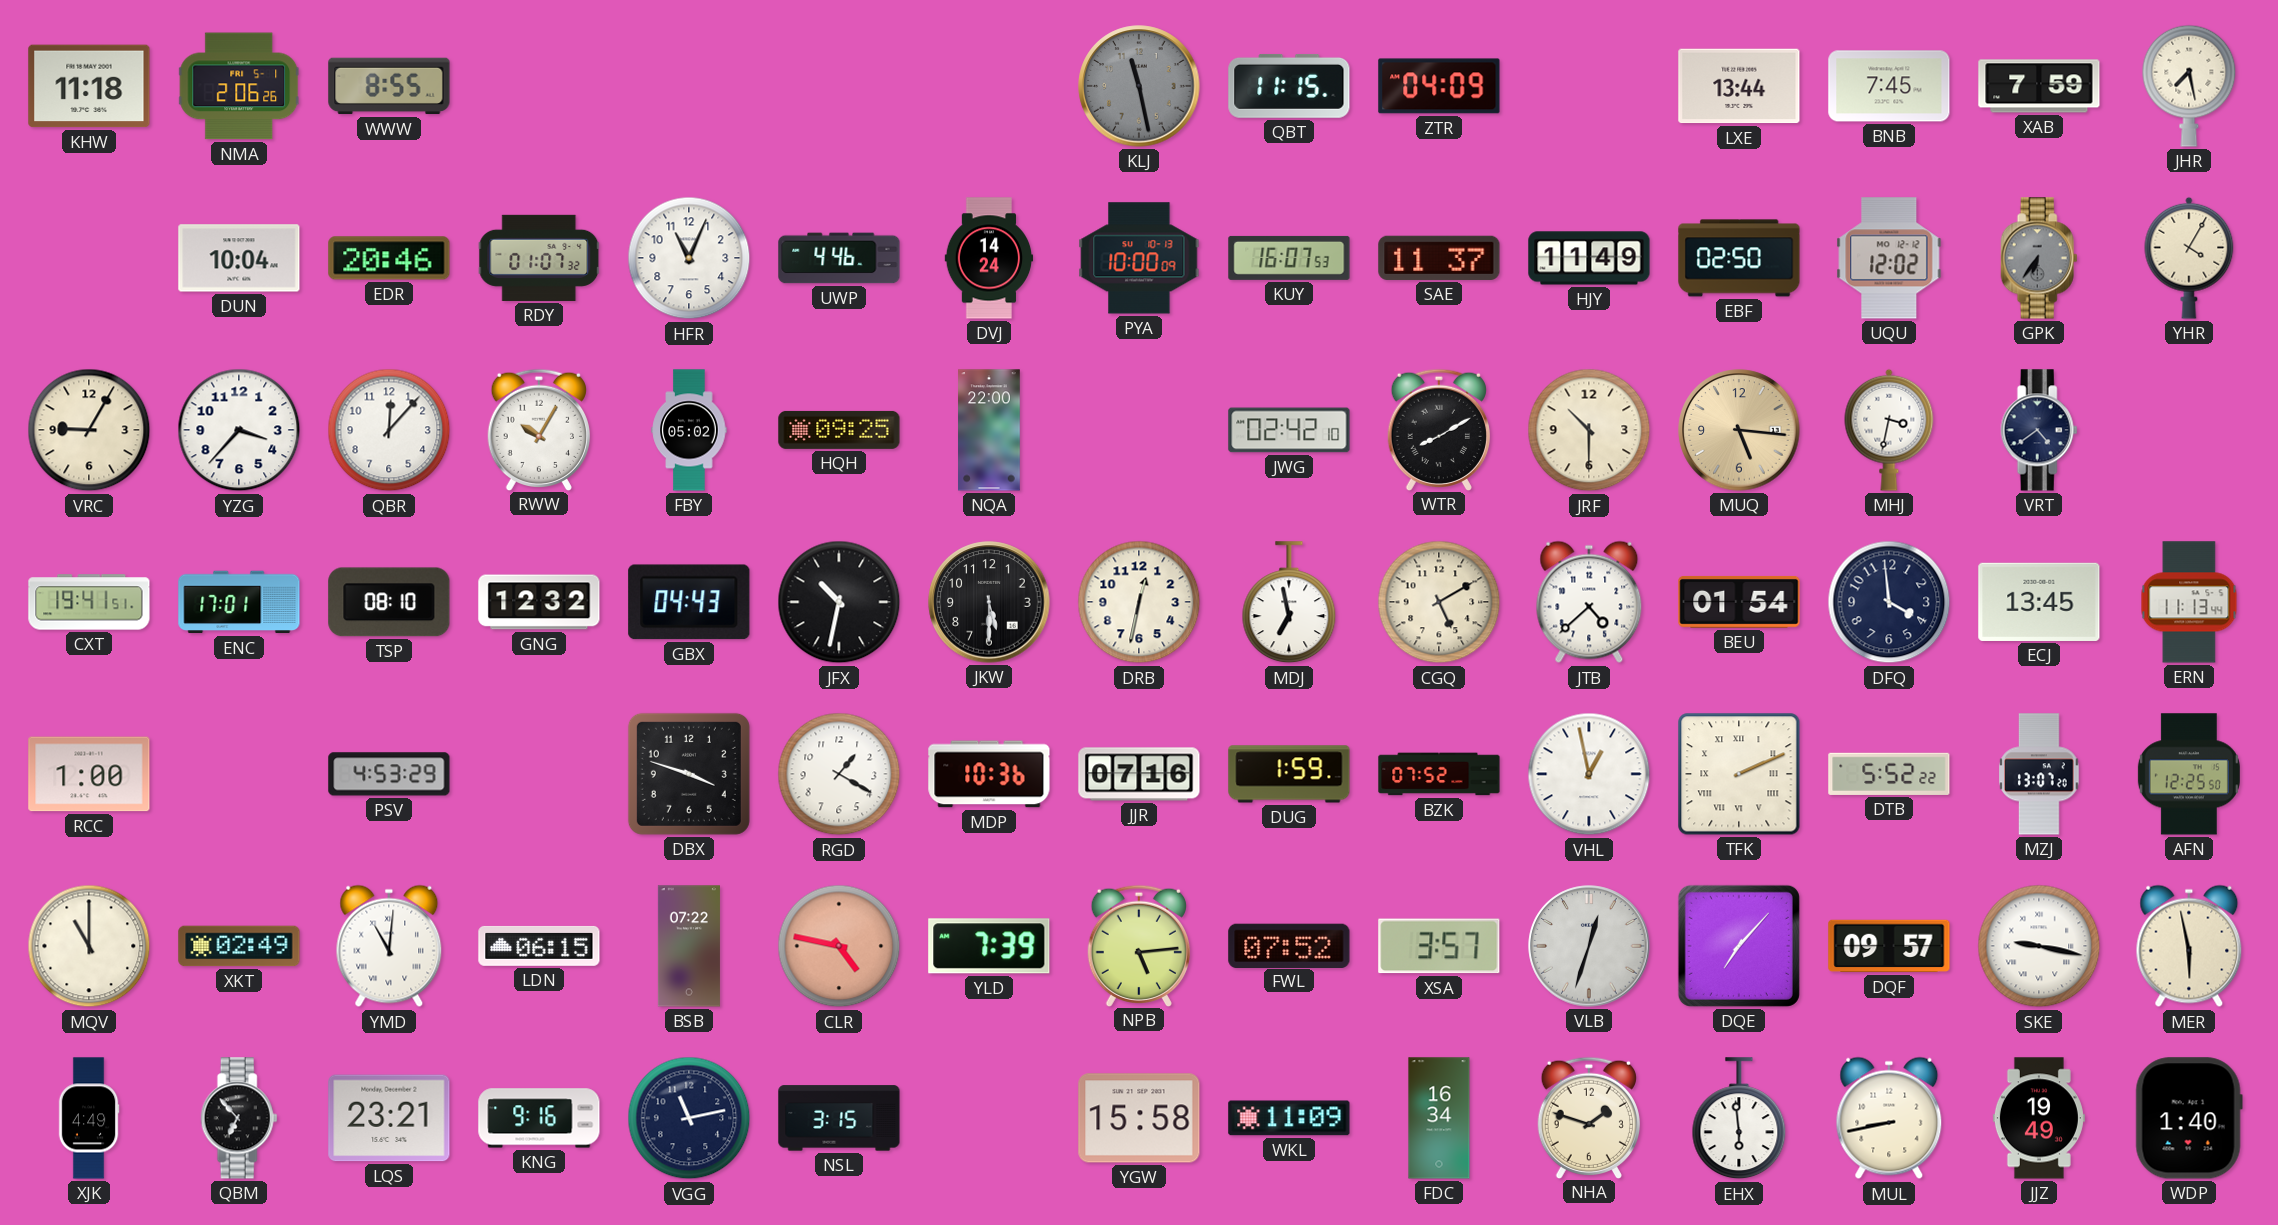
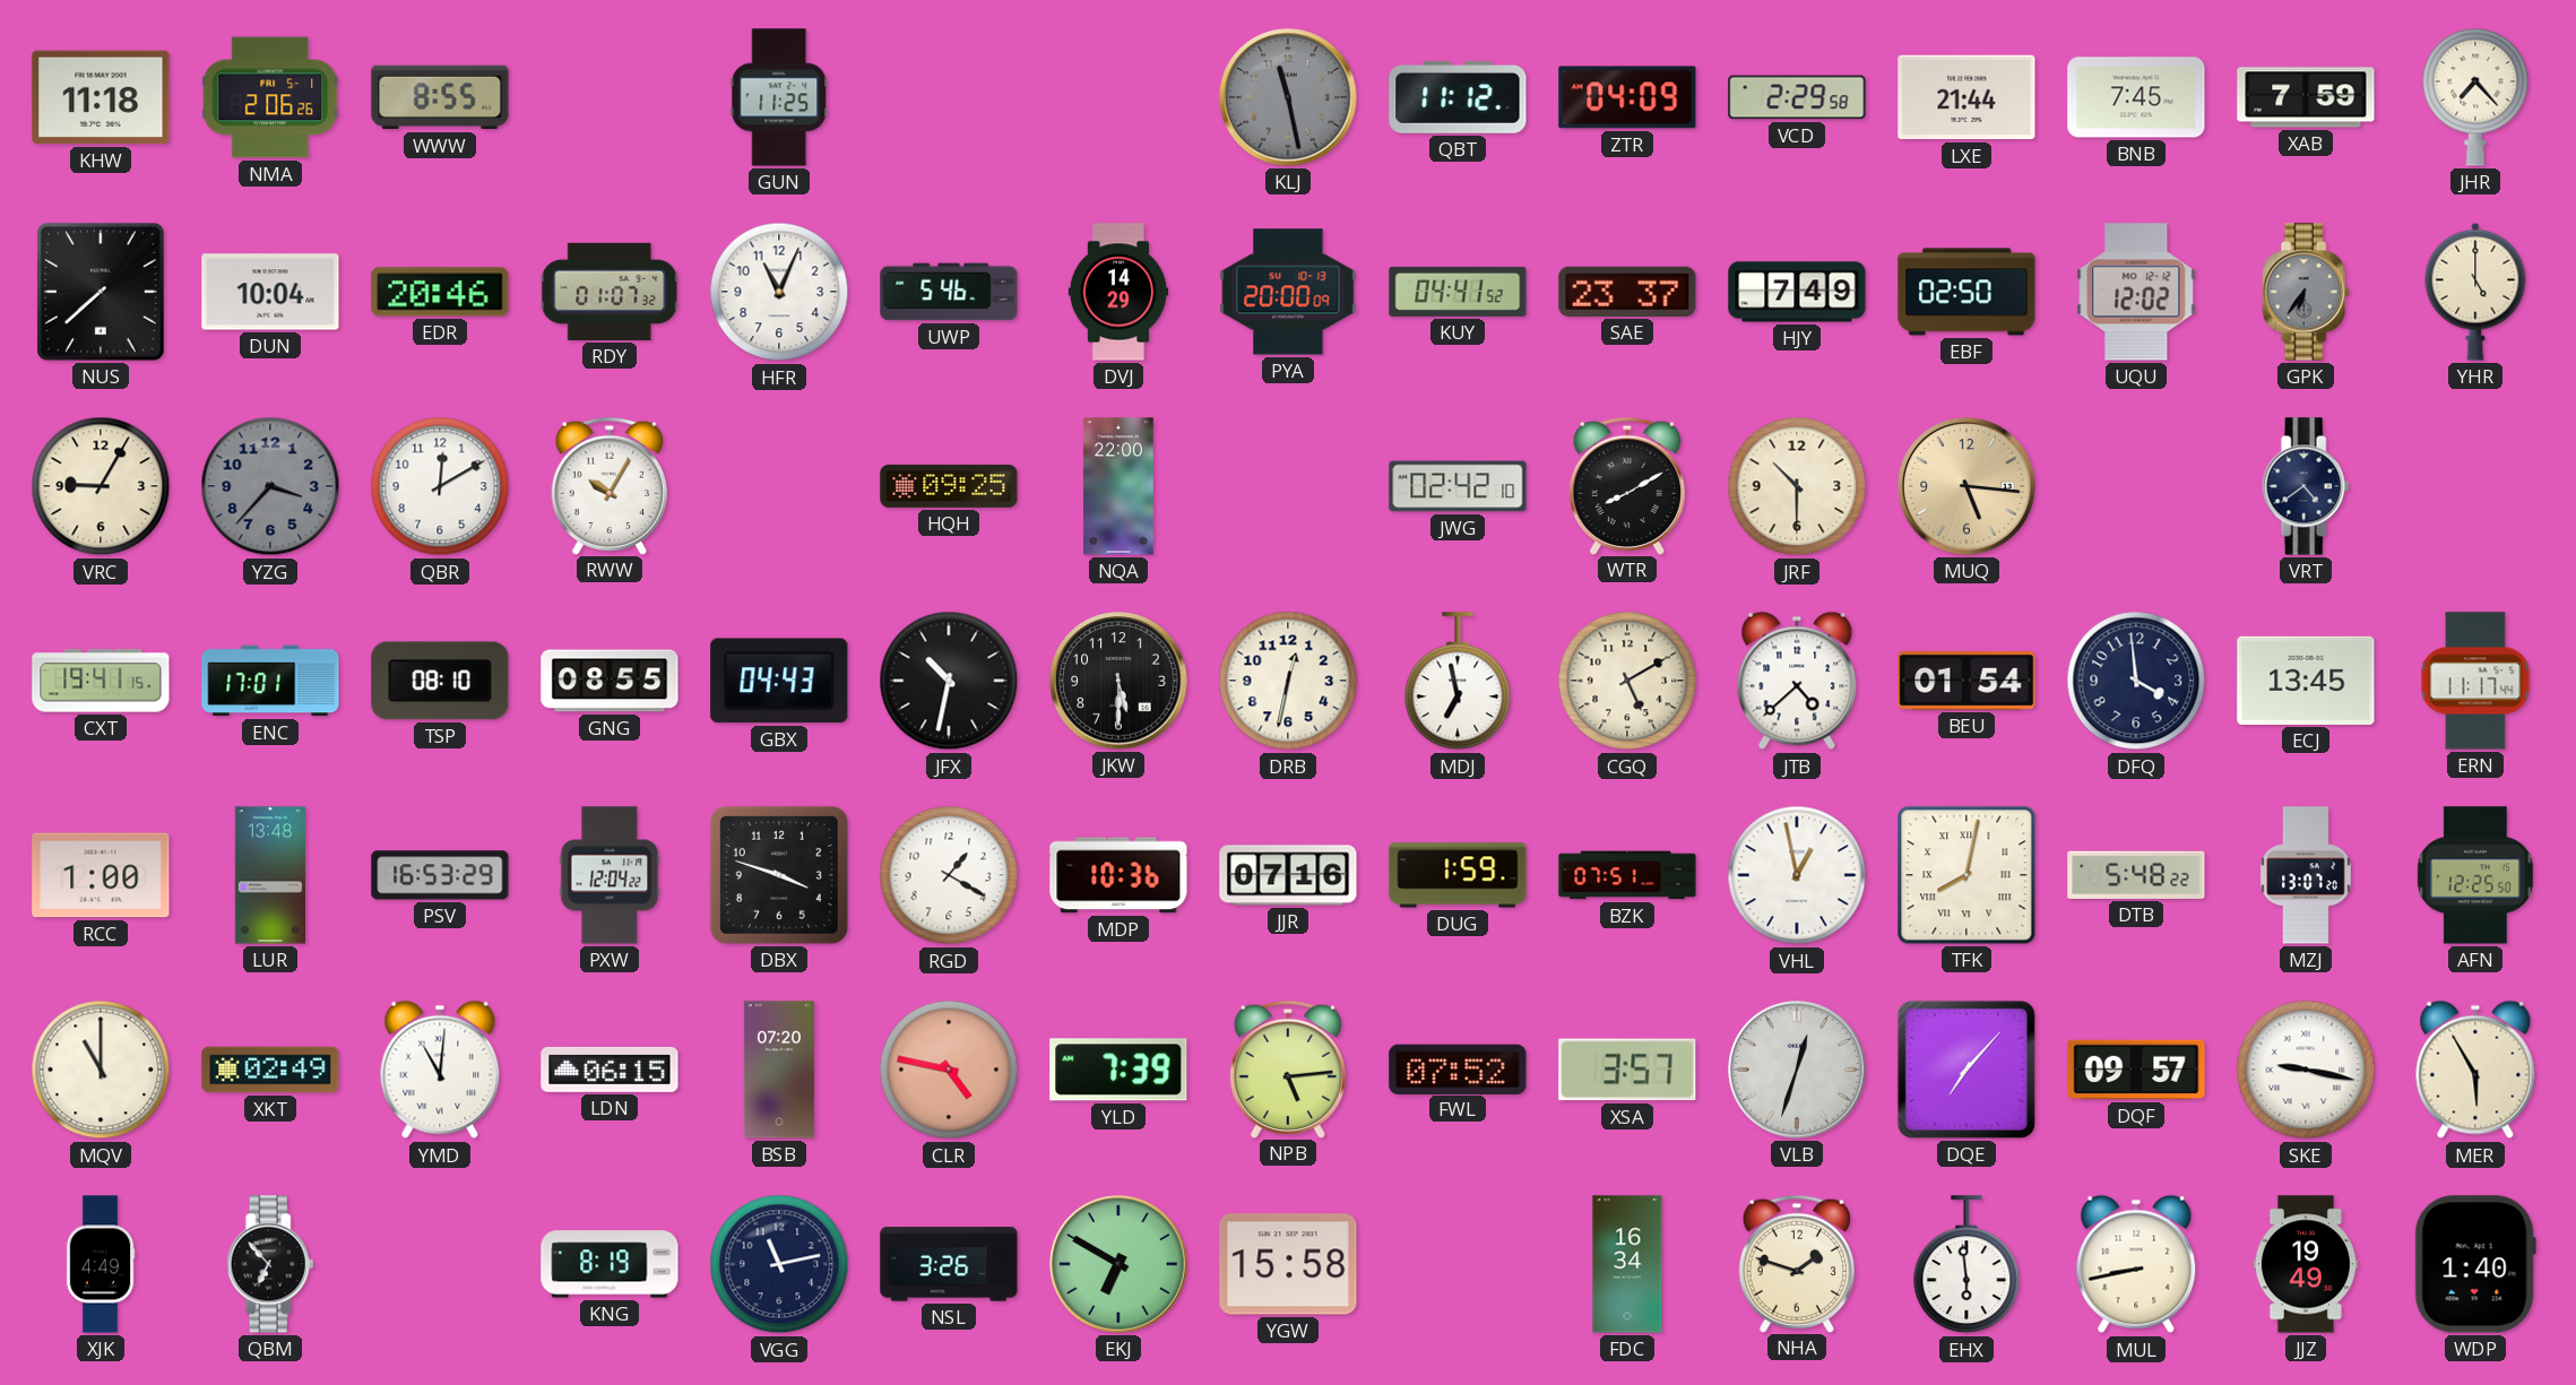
GUN: none -> 11:25
QBT: 11:15 -> 11:12
VCD: none -> 2:29
LXE: 13:44 -> 21:44
JHR: 7:28 -> 7:23
NUS: none -> 7:38
UWP: 4:46 -> 5:46
DVJ: 14:24 -> 14:29
PYA: 10:00 -> 20:00
KUY: 16:07 -> 04:41
SAE: 11:37 -> 23:37
HJY: 11:49 -> 7:49
YHR: 4:05 -> 5:00
YZG dial: white -> grey
QBR: 12:07 -> 12:10
FBY: 05:02 -> none
MHJ: 3:32 -> none
CXT: 19:41:51 -> 19:41:15
GNG: 12:32 -> 08:55
ERN: 11:13 -> 11:17
LUR: none -> 13:48
PSV: 4:53 -> 16:53
PXW: none -> 12:04
BZK: 07:52 -> 07:51
TFK: 2:11 -> 8:02
DTB: 5:52 -> 5:48
BSB: 07:22 -> 07:20
MER: 5:58 -> 5:55
LQS: 23:21 -> none
KNG: 9:16 -> 8:19
NSL: 3:15 -> 3:26
EKJ: none -> 6:50
WKL: 11:09 -> none
